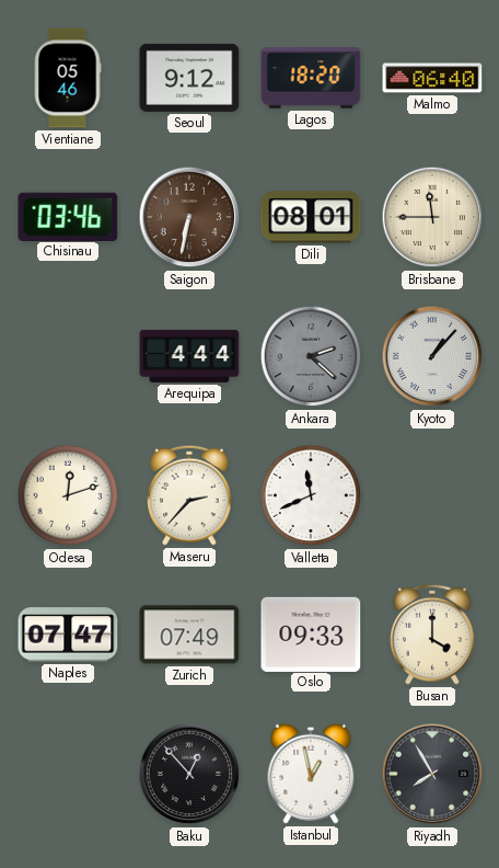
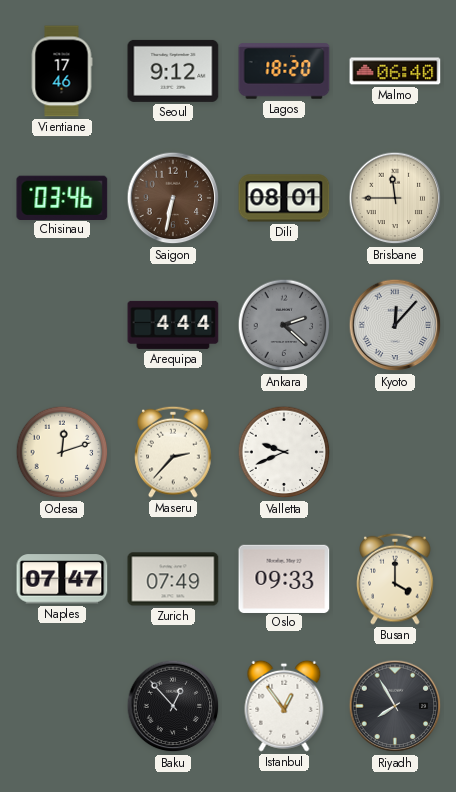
Vientiane: 05:46 -> 17:46
Kyoto: 1:07 -> 12:07
Valletta: 11:41 -> 9:41
Istanbul: 12:58 -> 12:54
